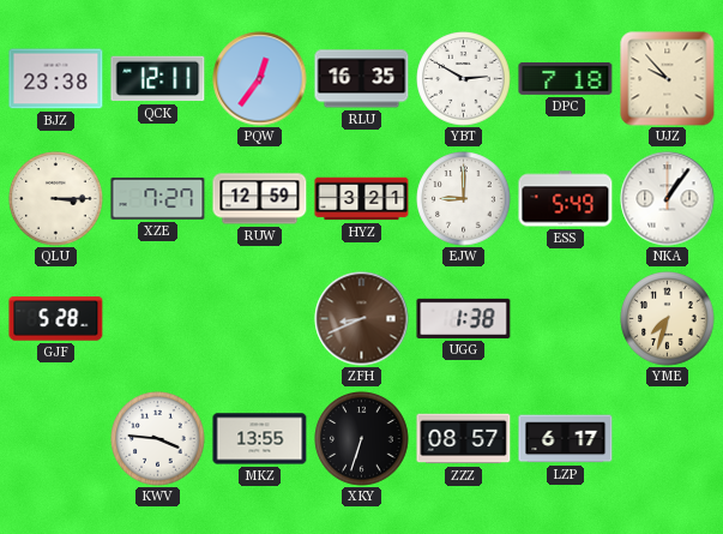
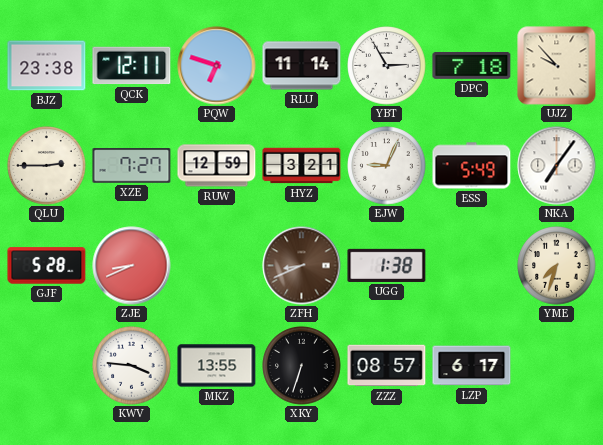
PQW: 12:36 -> 6:48
RLU: 16:35 -> 11:14
YBT: 2:50 -> 2:55
QLU: 3:15 -> 2:45
EJW: 9:00 -> 9:04
NKA: 1:06 -> 7:06
ZJE: none -> 8:41
